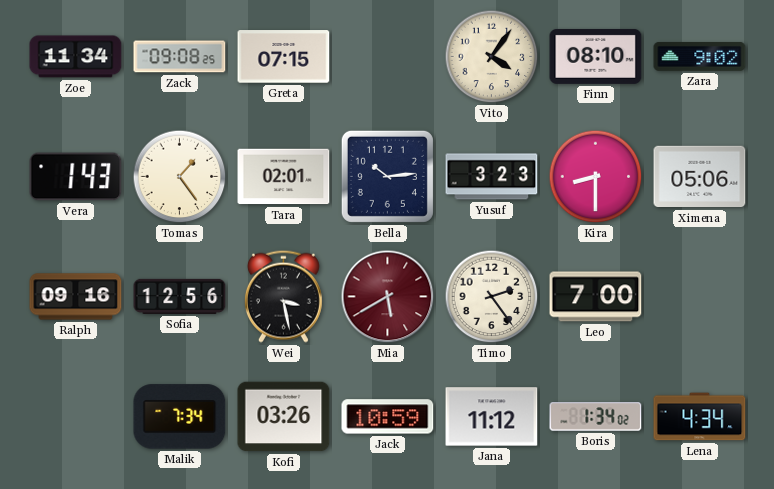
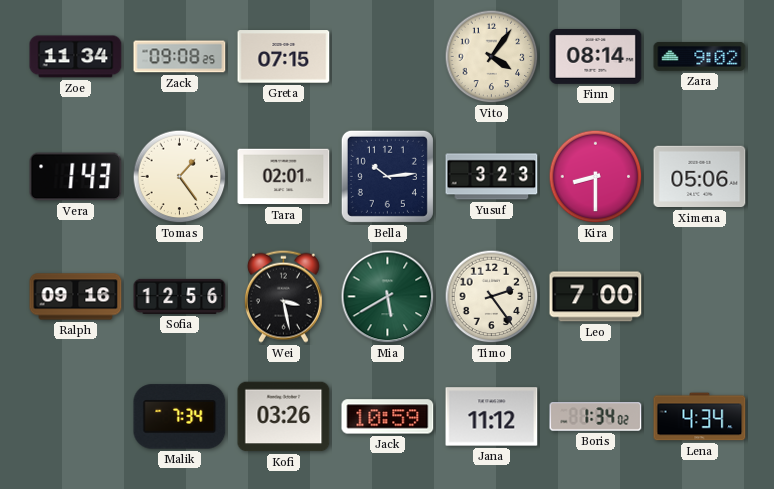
Finn: 08:10 -> 08:14
Mia dial: burgundy -> green
